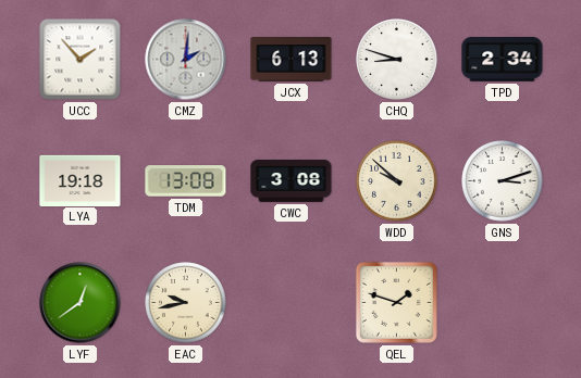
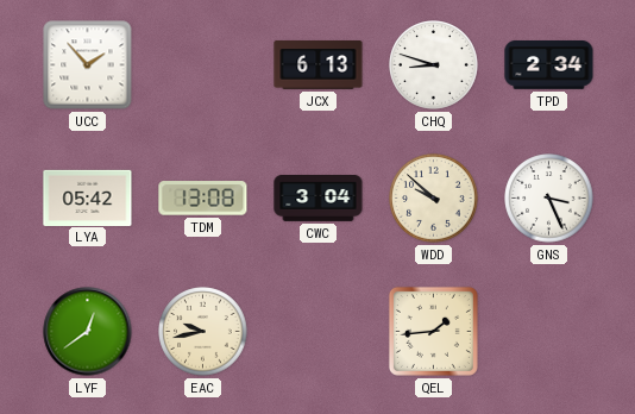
CMZ: 2:01 -> none
LYA: 19:18 -> 05:42
CWC: 3:08 -> 3:04
GNS: 3:12 -> 3:26
QEL: 1:48 -> 1:44
